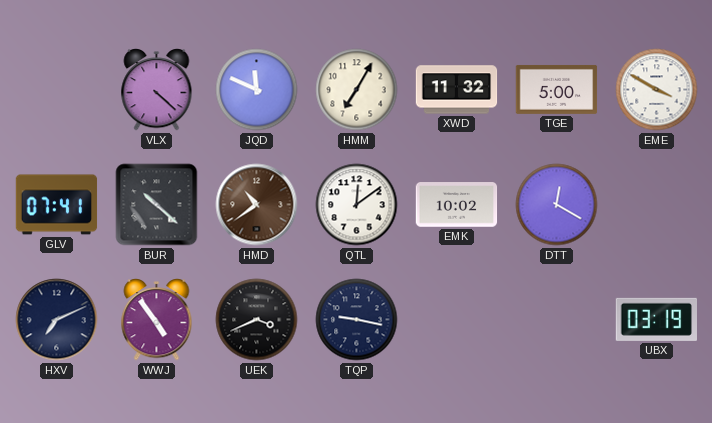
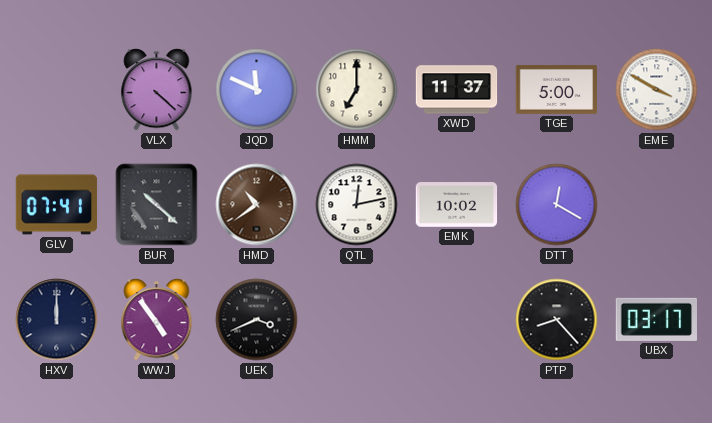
HMM: 7:05 -> 7:00
XWD: 11:32 -> 11:37
QTL: 12:09 -> 12:13
HXV: 7:11 -> 12:00
TQP: 9:17 -> none
PTP: none -> 8:23
UBX: 03:19 -> 03:17
